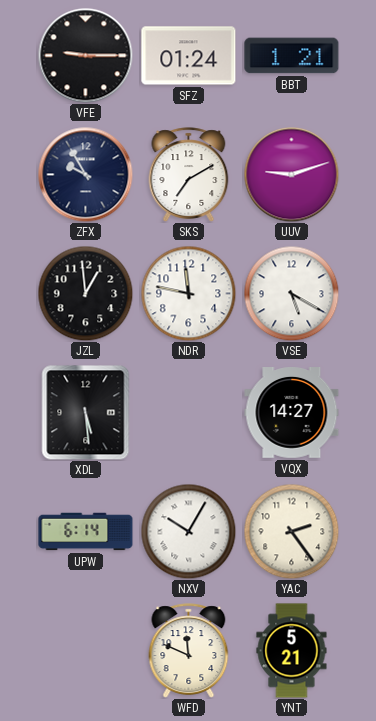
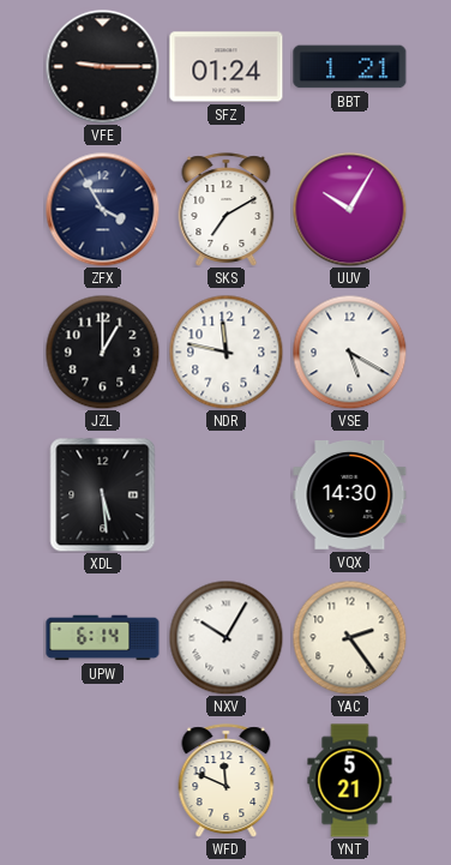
ZFX: 9:55 -> 3:55
UUV: 9:12 -> 10:05
JZL: 12:59 -> 1:00
VQX: 14:27 -> 14:30
